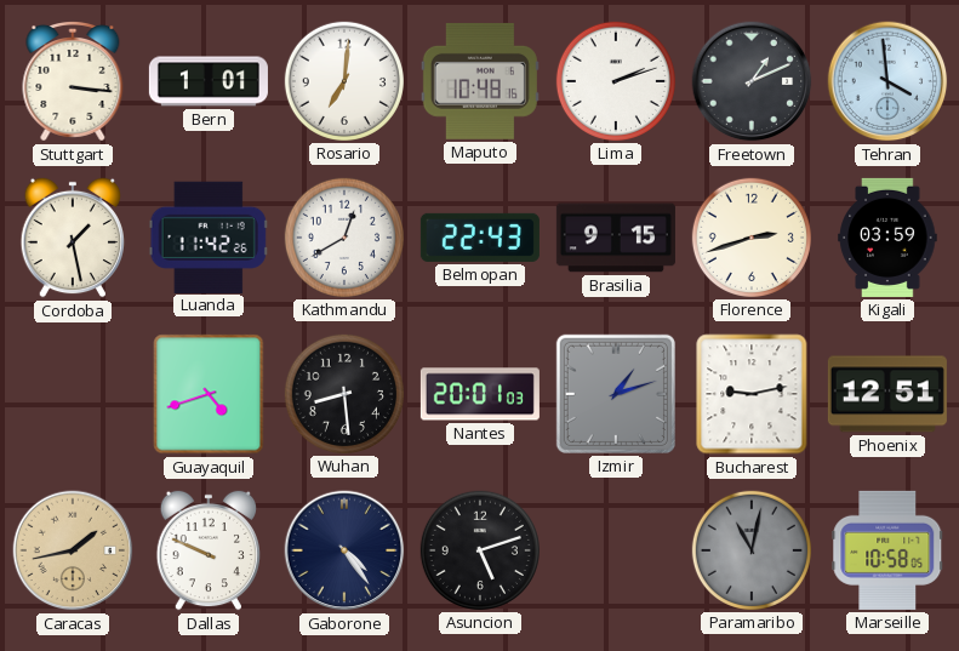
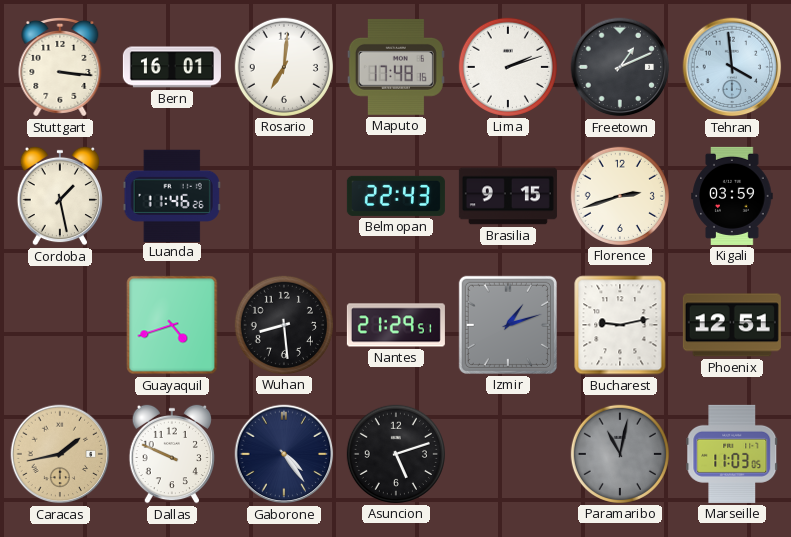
Bern: 1:01 -> 16:01
Maputo: 10:48 -> 17:48
Luanda: 11:42 -> 11:46
Kathmandu: 12:40 -> none
Nantes: 20:01 -> 21:29
Marseille: 10:58 -> 11:03
